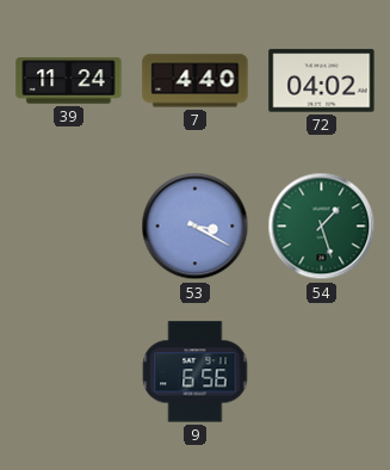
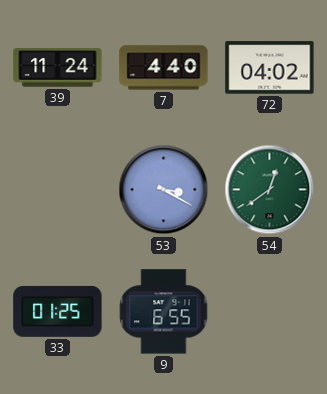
54: 1:27 -> 12:39
33: none -> 01:25
9: 6:56 -> 6:55
